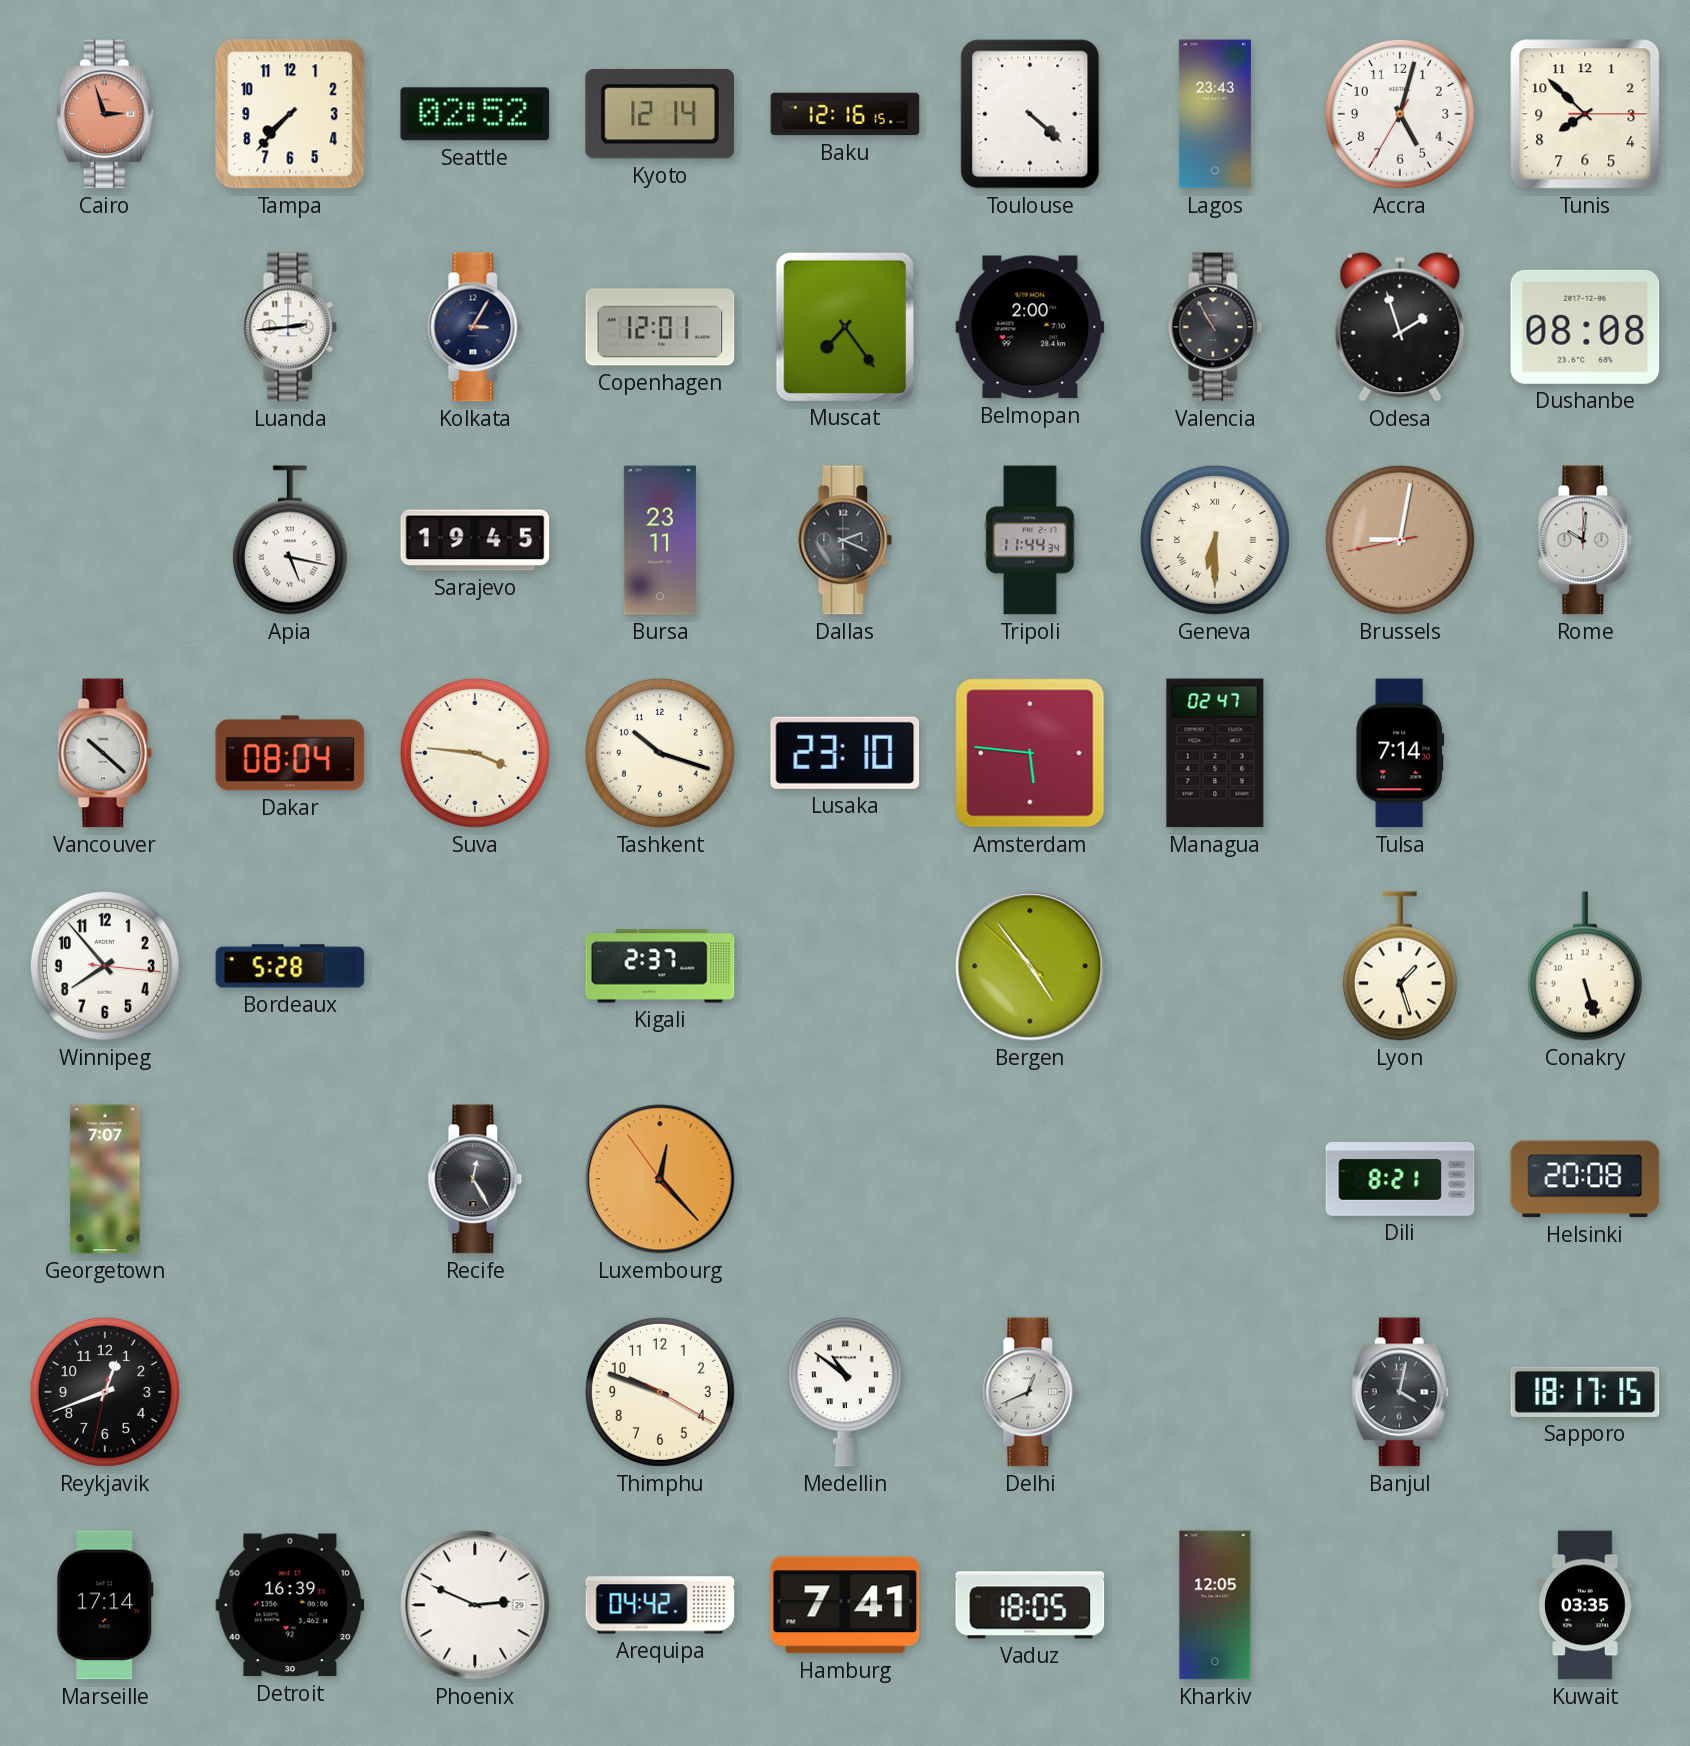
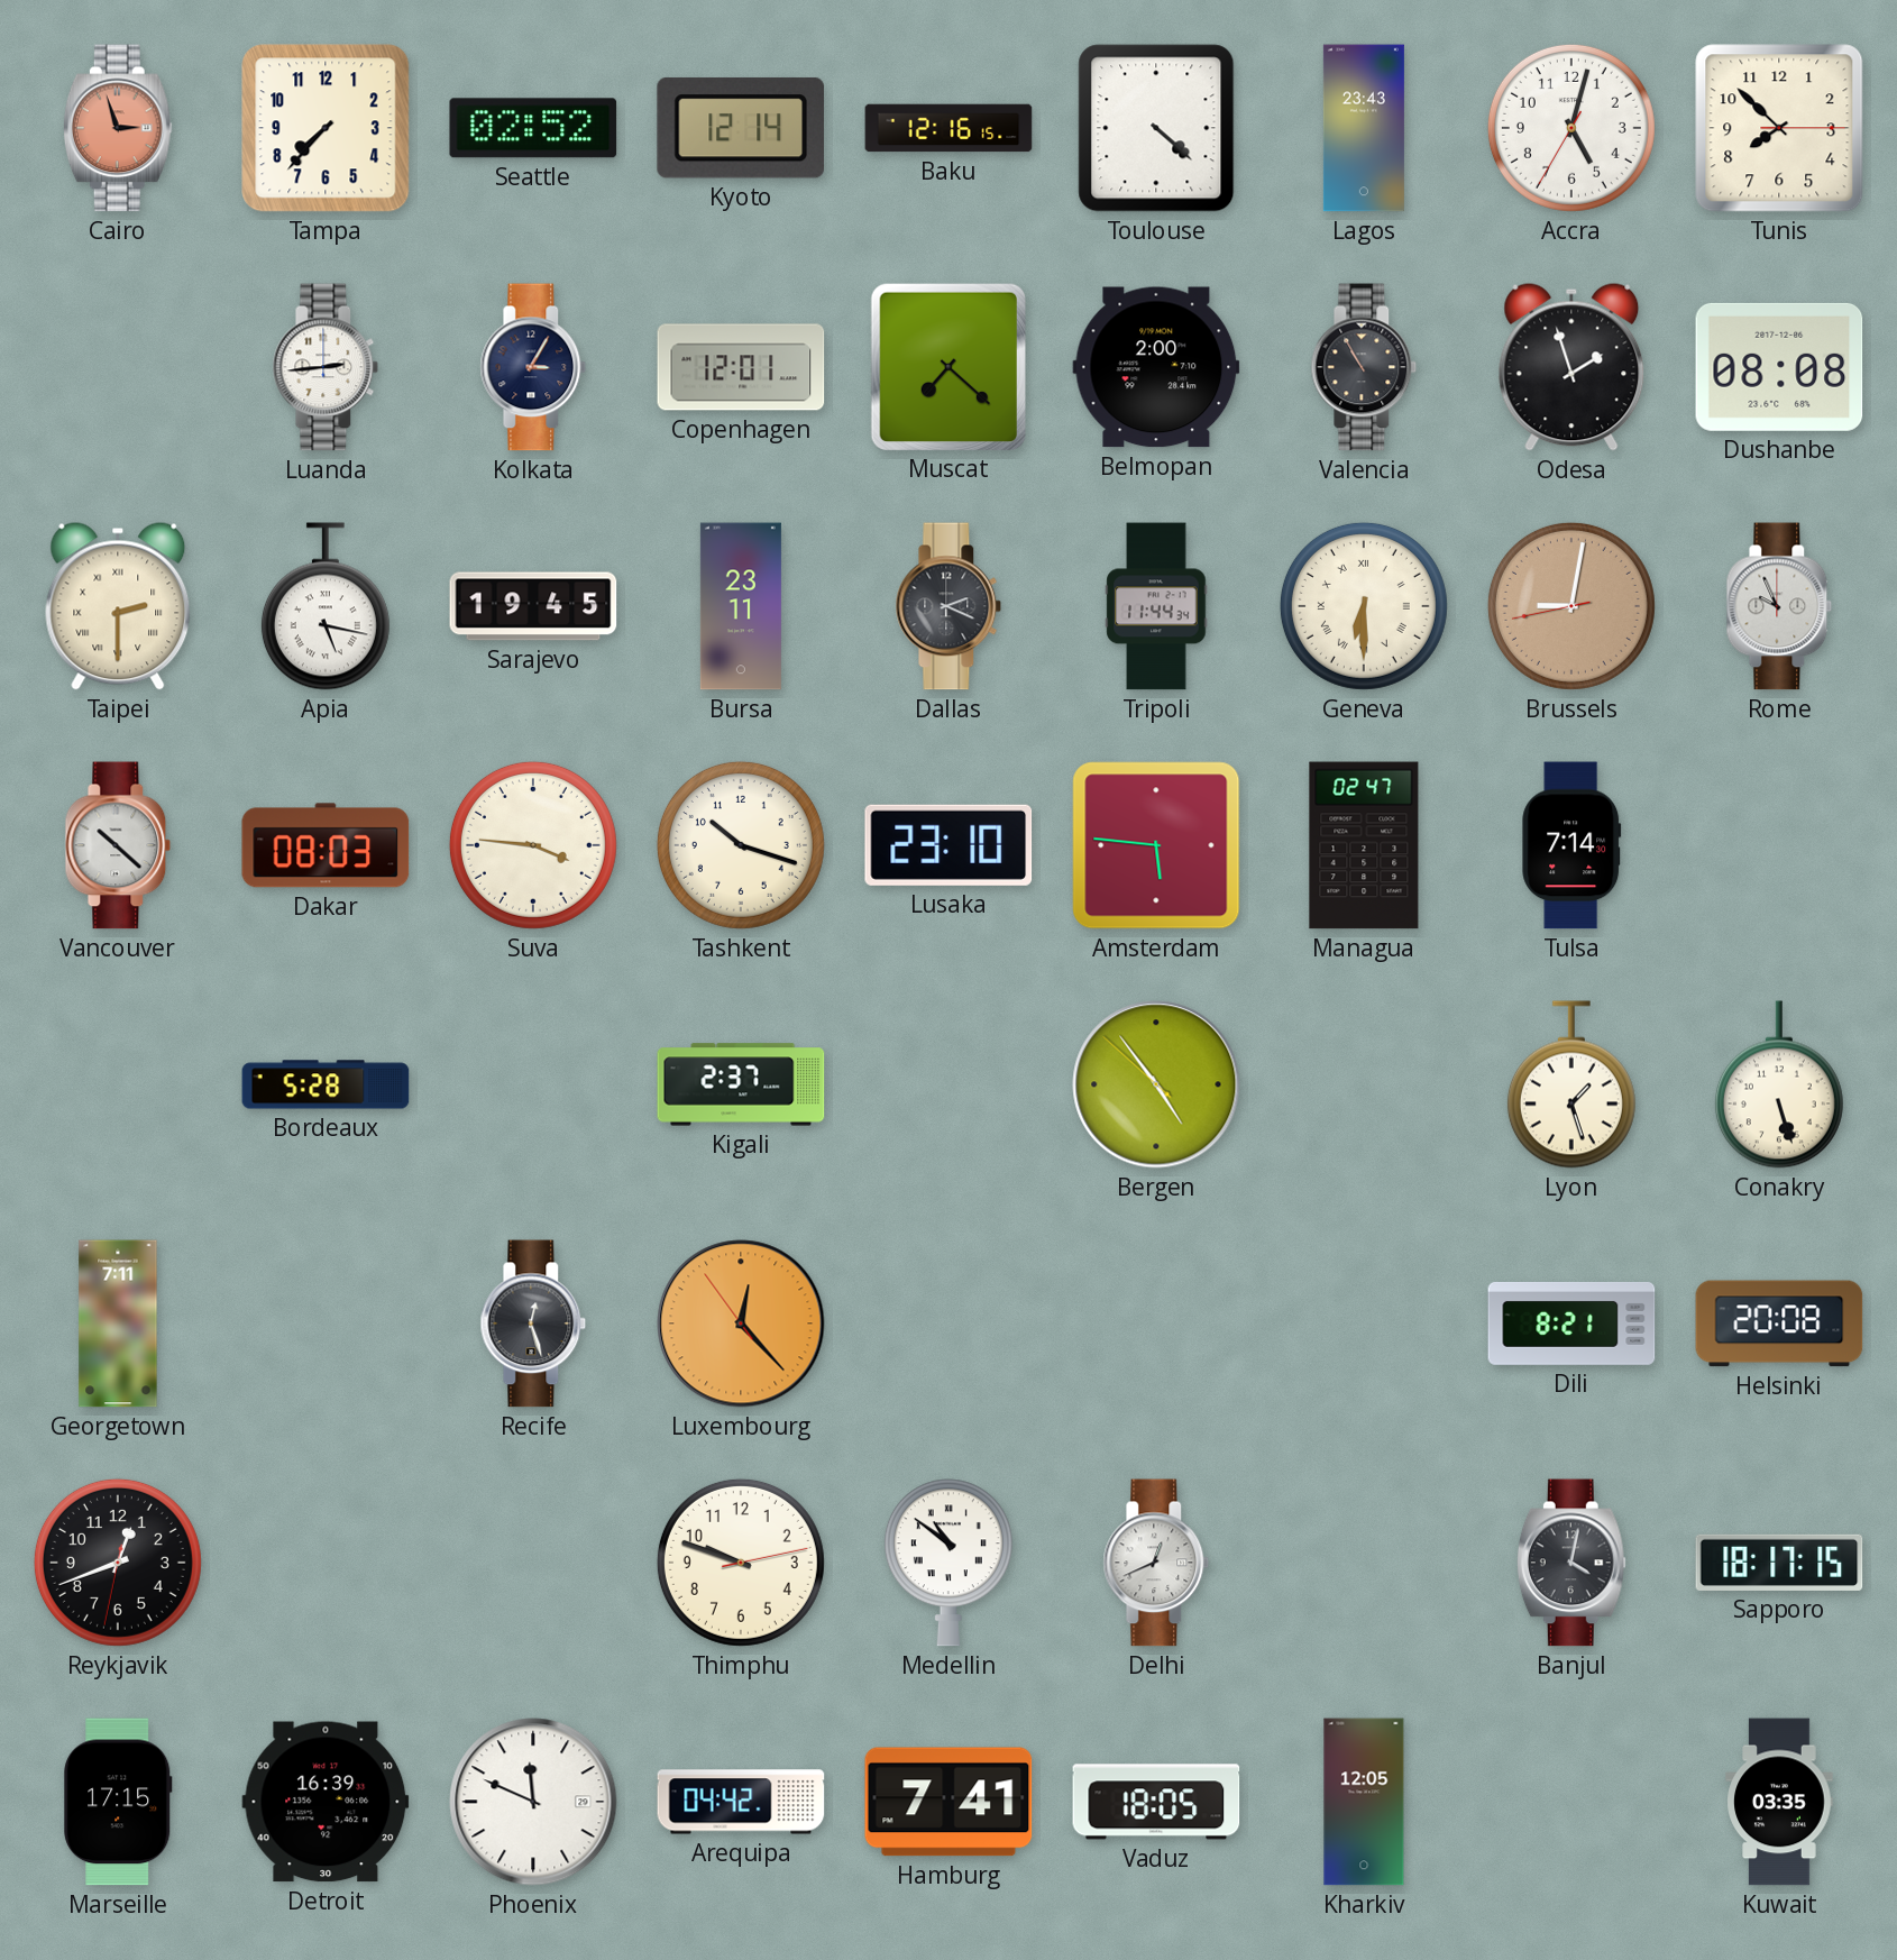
Muscat: 7:24 -> 7:22
Taipei: none -> 2:30
Rome: 10:01 -> 9:56
Dakar: 08:04 -> 08:03
Winnipeg: 7:53 -> none
Georgetown: 7:07 -> 7:11
Recife: 12:25 -> 12:27
Thimphu: 9:48:20 -> 9:48:13
Marseille: 17:14 -> 17:15
Phoenix: 2:49 -> 11:49
